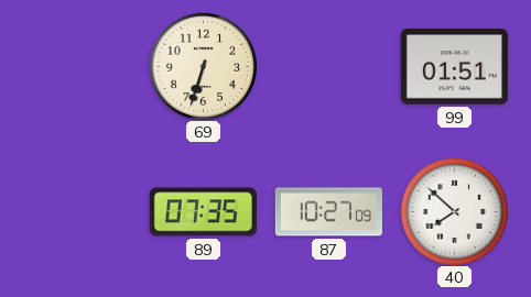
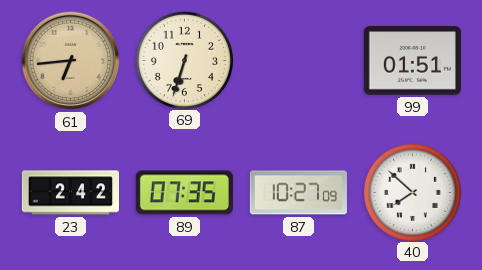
61: none -> 6:44
23: none -> 2:42
